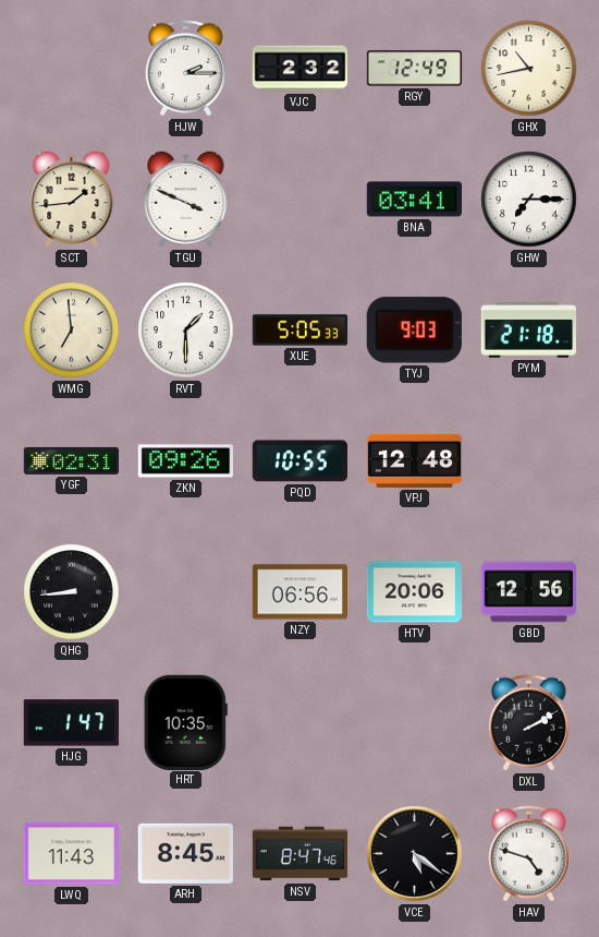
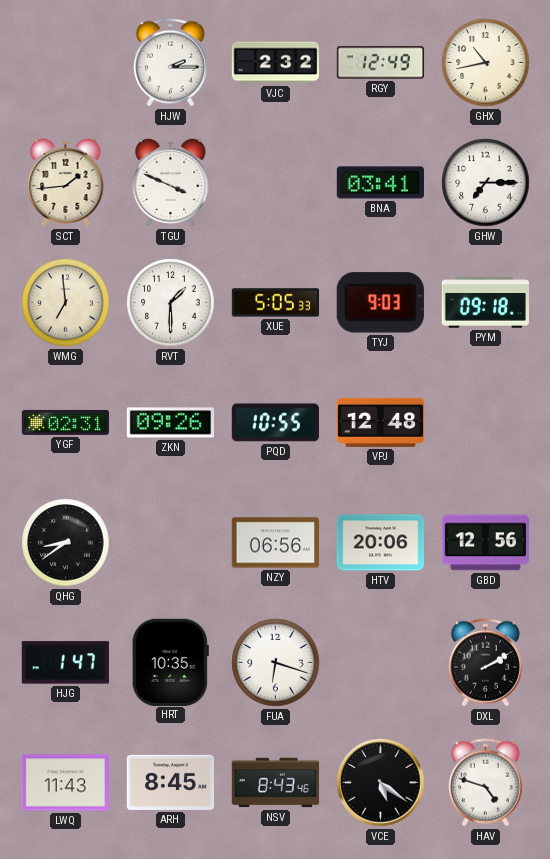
PYM: 21:18 -> 09:18
QHG: 8:44 -> 8:39
FUA: none -> 6:18
NSV: 8:47 -> 8:43
